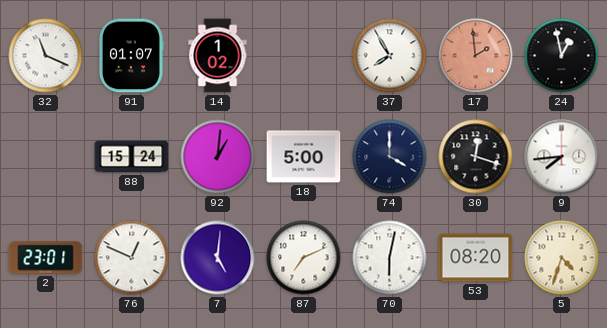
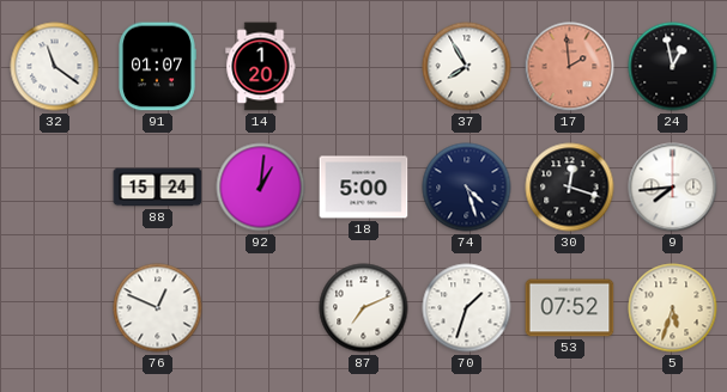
32: 11:19 -> 11:21
14: 1:02 -> 1:20
74: 4:00 -> 4:27
2: 23:01 -> none
7: 5:01 -> none
70: 6:02 -> 1:33
53: 08:20 -> 07:52
5: 4:33 -> 5:33
